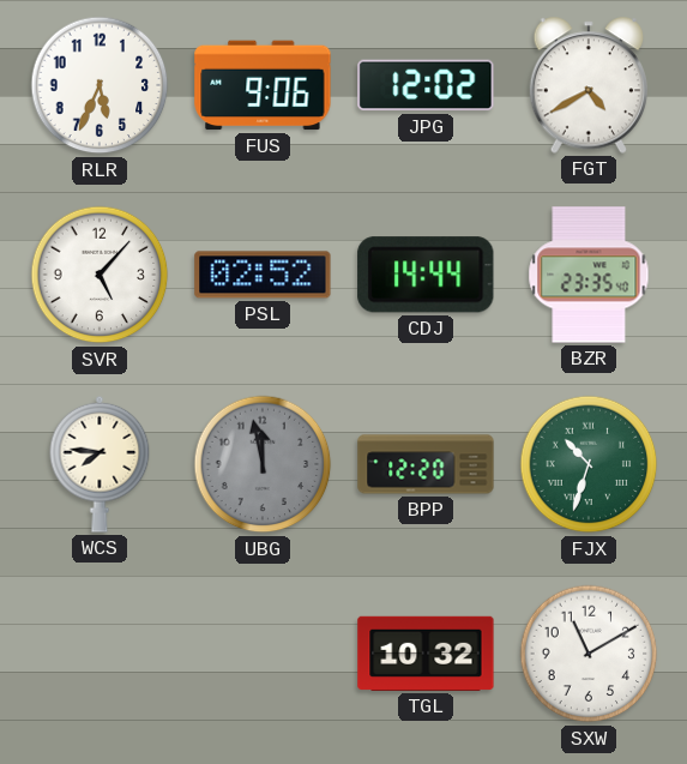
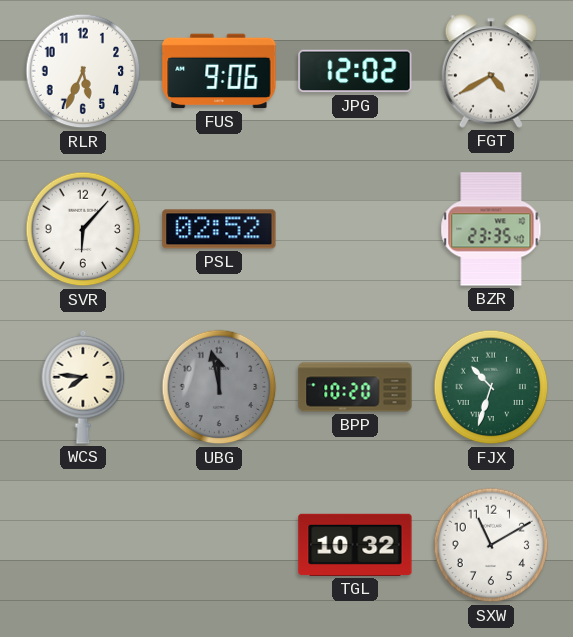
SVR: 5:07 -> 6:07
CDJ: 14:44 -> none
BPP: 12:20 -> 10:20
